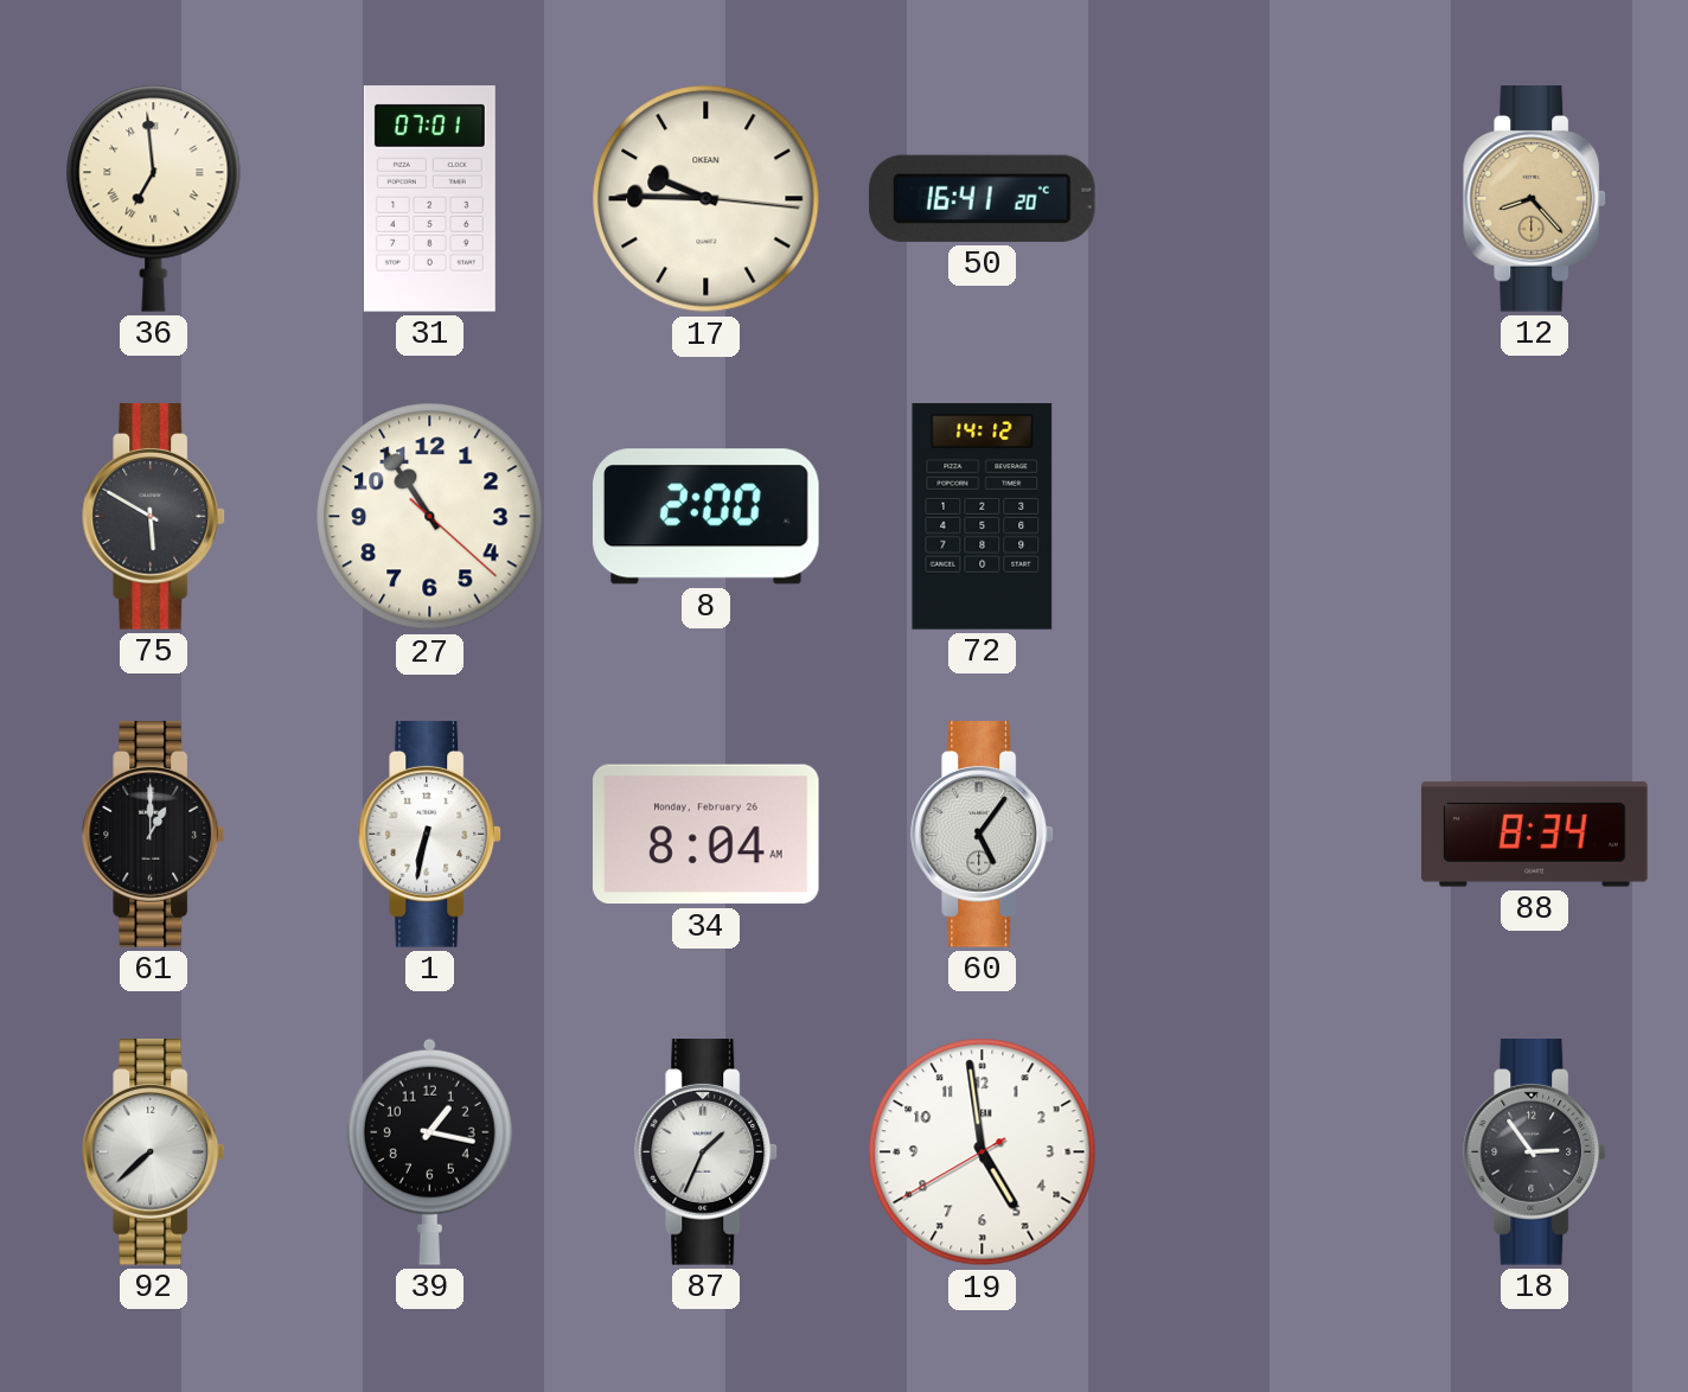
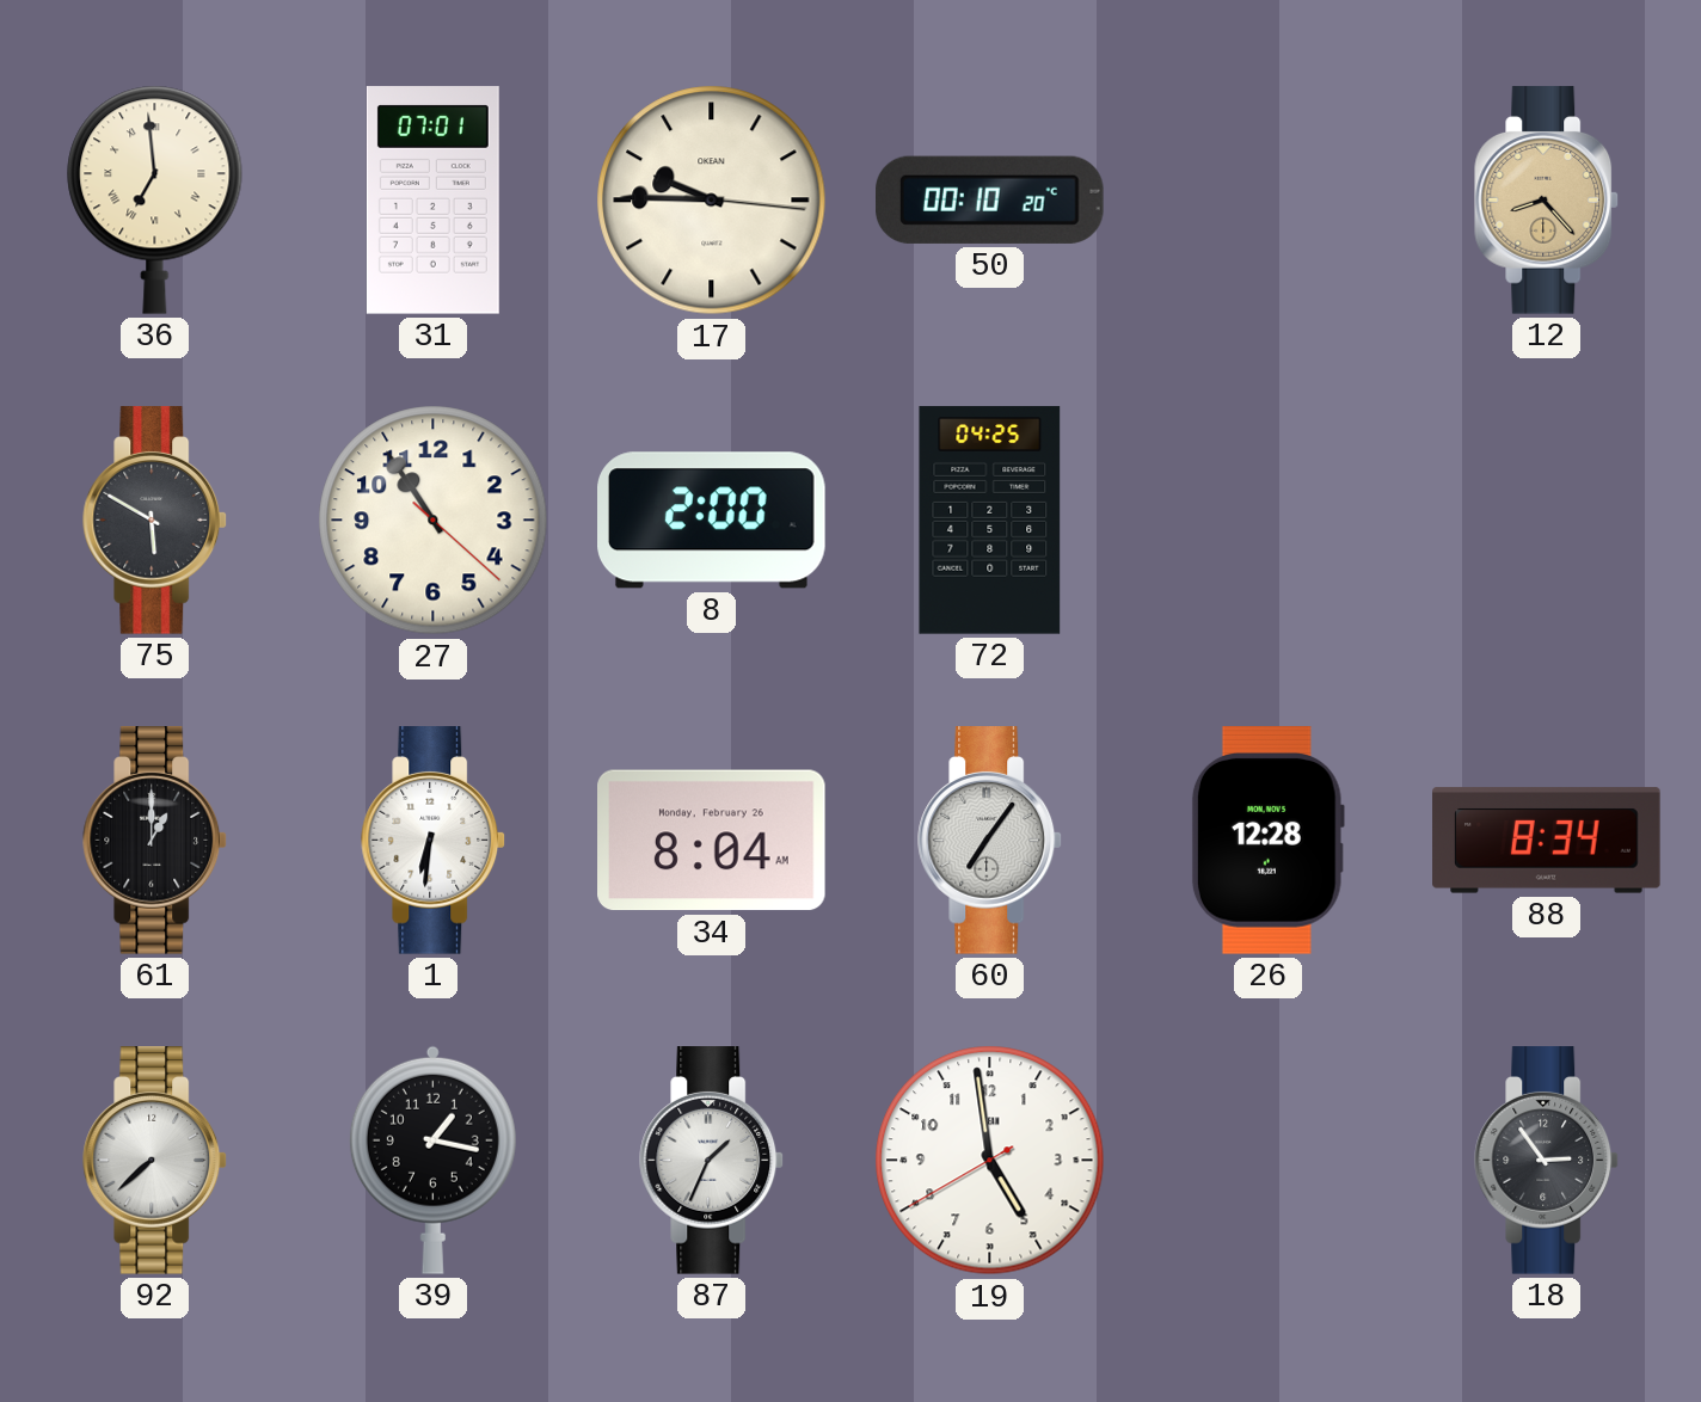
50: 16:41 -> 00:10
72: 14:12 -> 04:25
1: 6:32 -> 6:31
60: 5:06 -> 7:06
26: none -> 12:28
